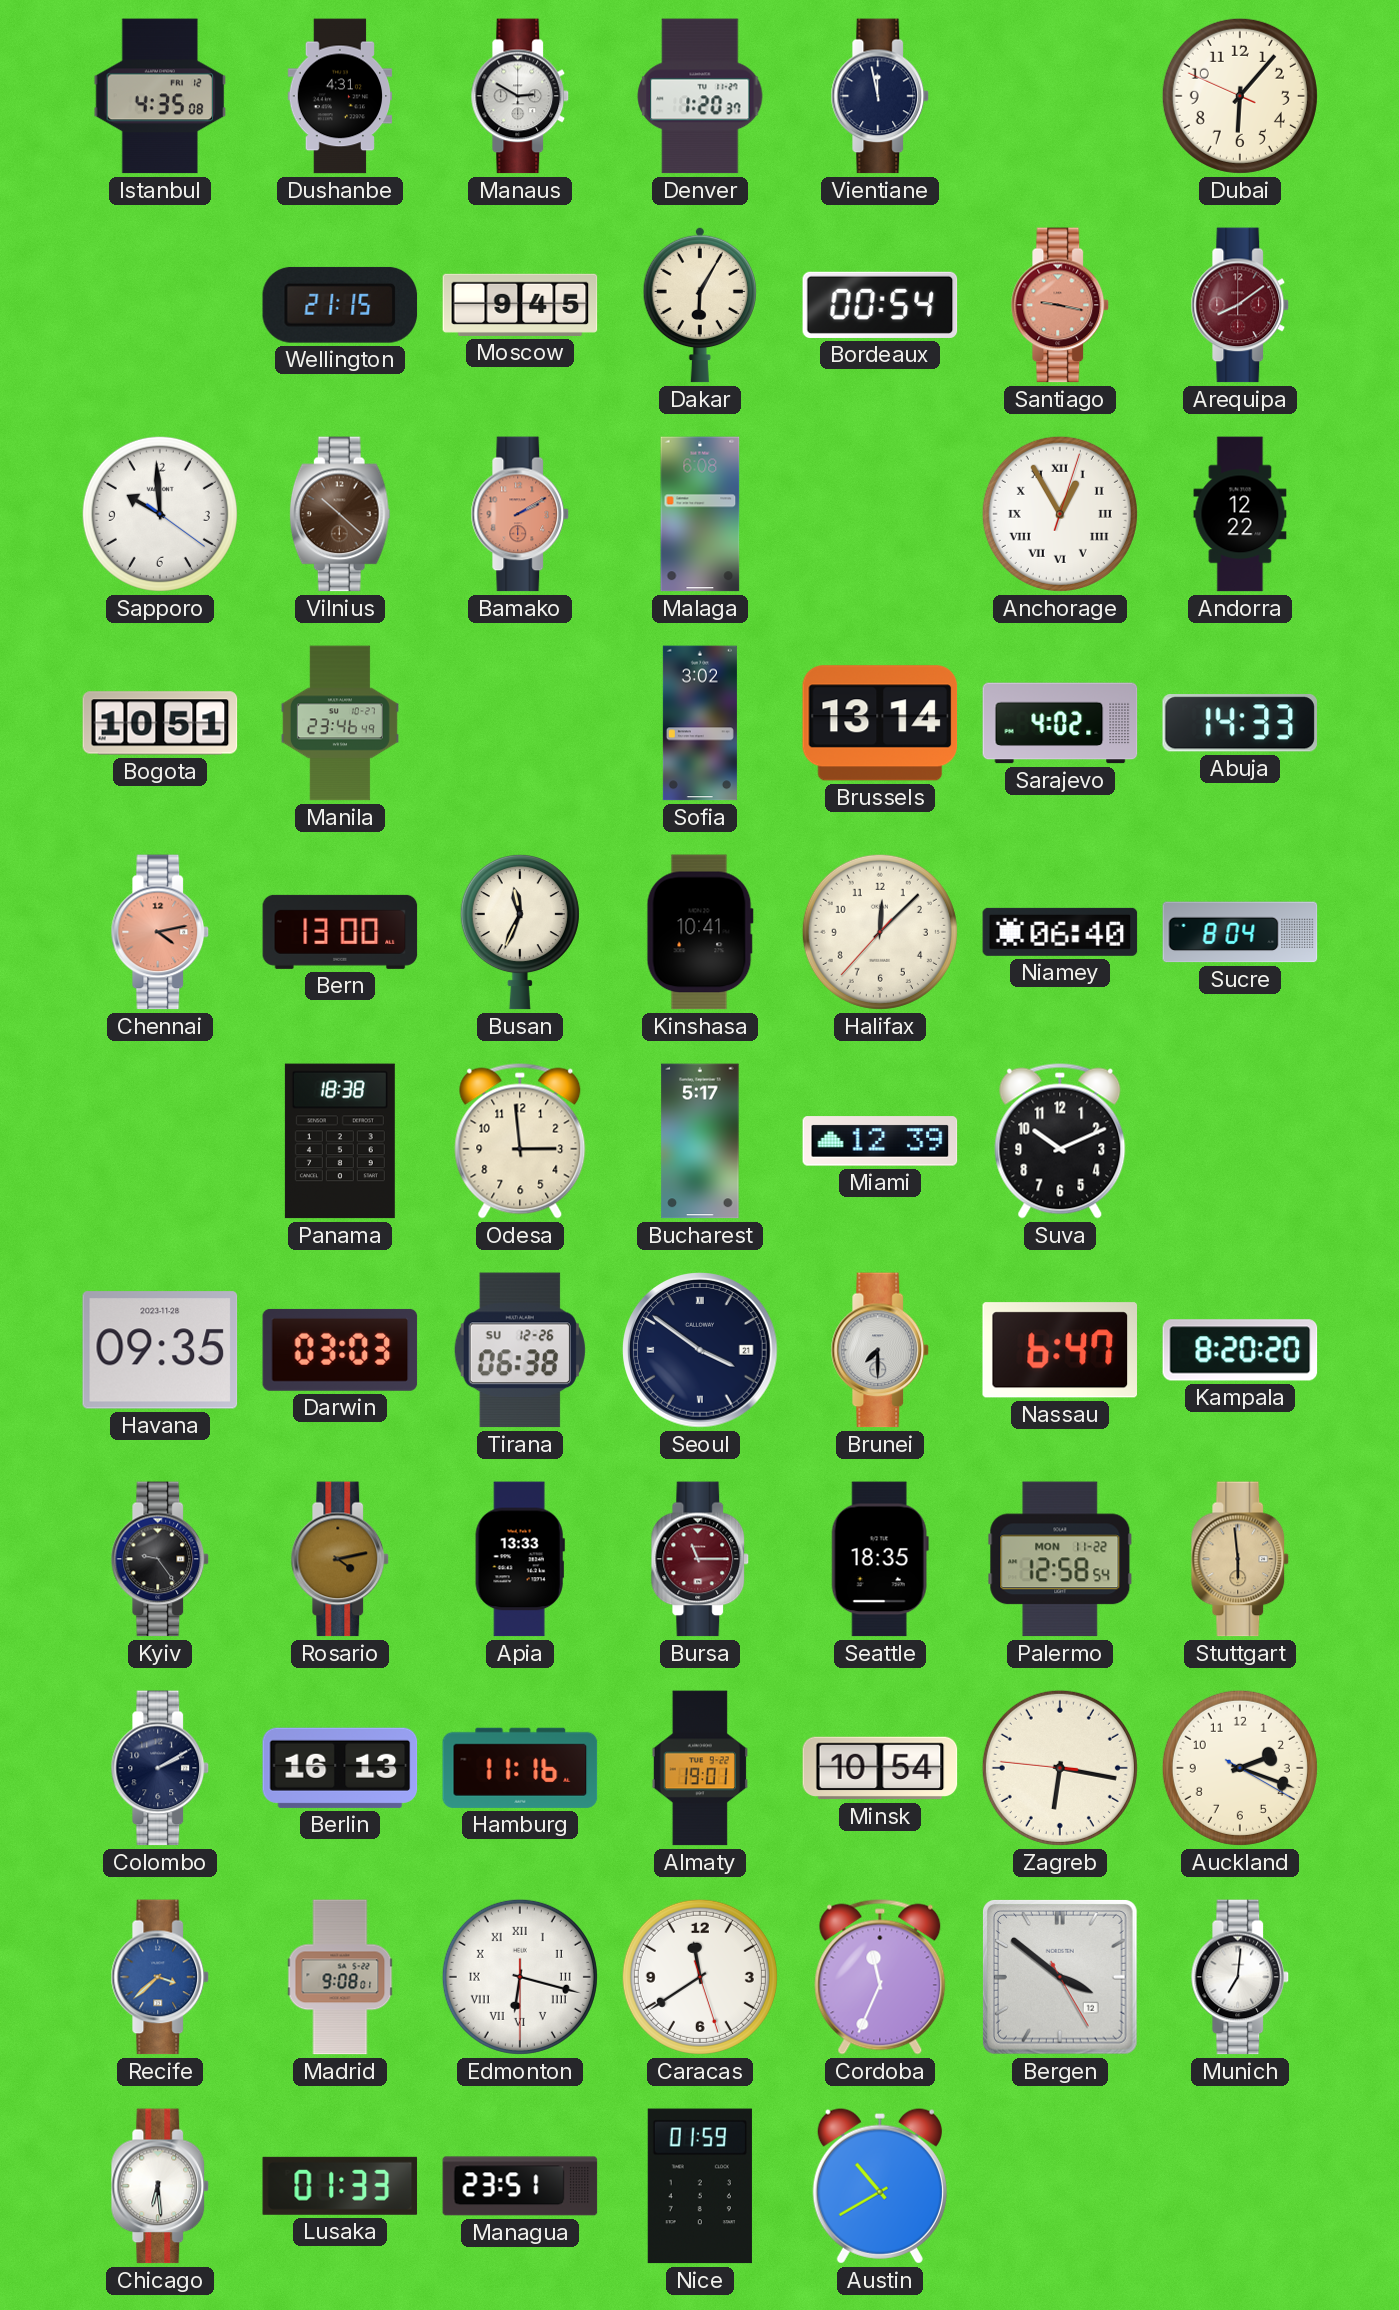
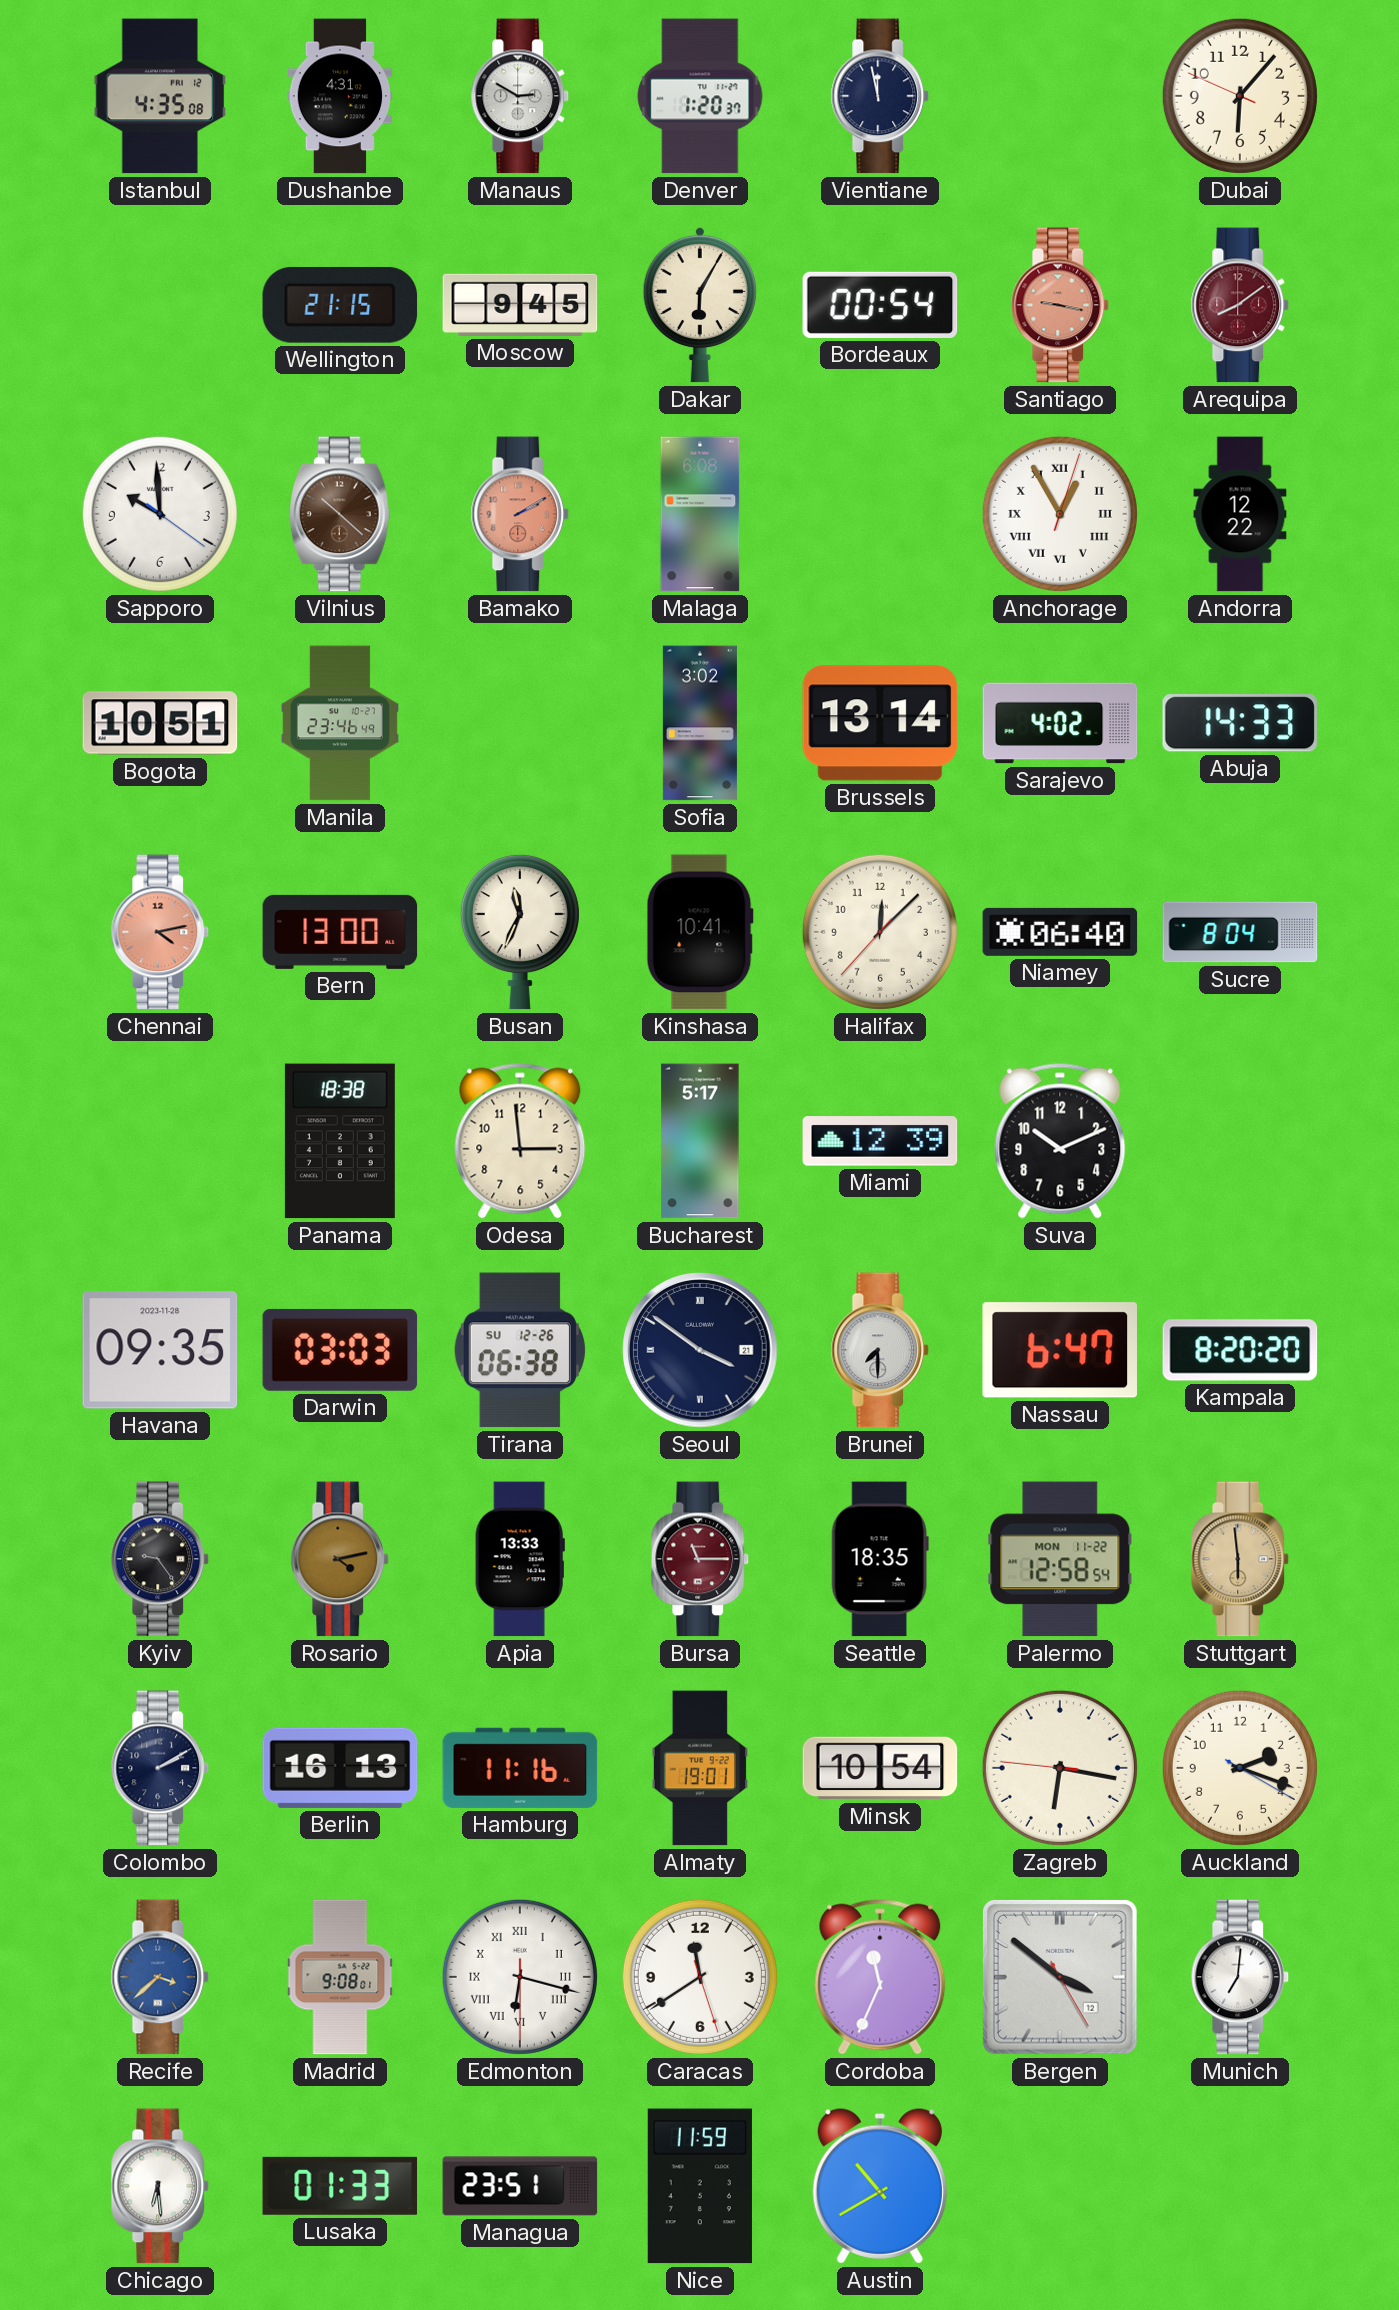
Nice: 01:59 -> 11:59
